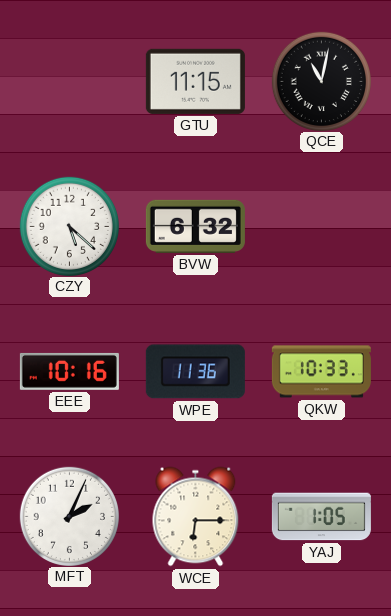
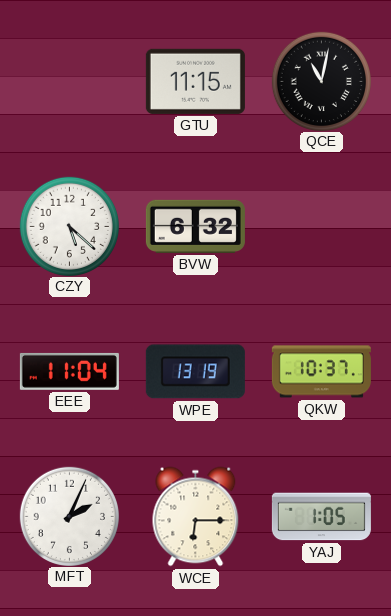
EEE: 10:16 -> 11:04
WPE: 11:36 -> 13:19
QKW: 10:33 -> 10:37
